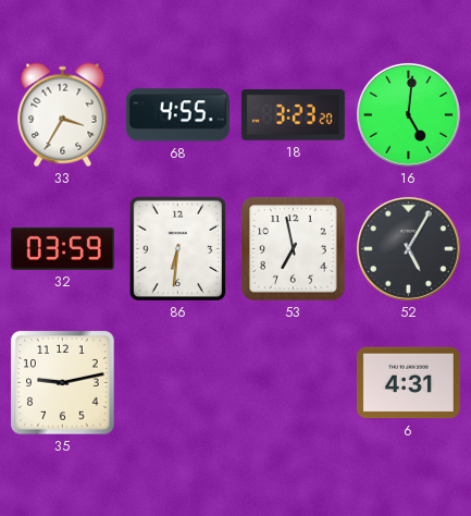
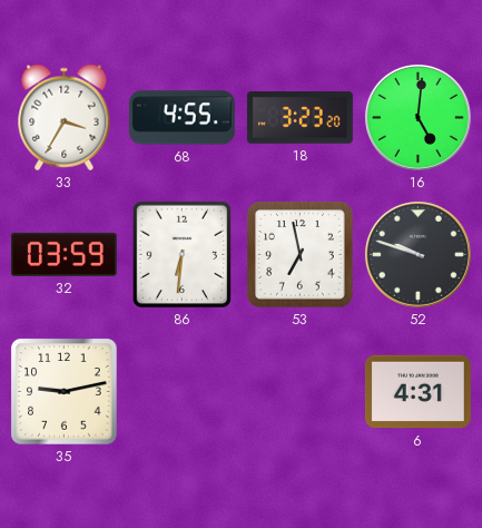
52: 5:05 -> 9:48
